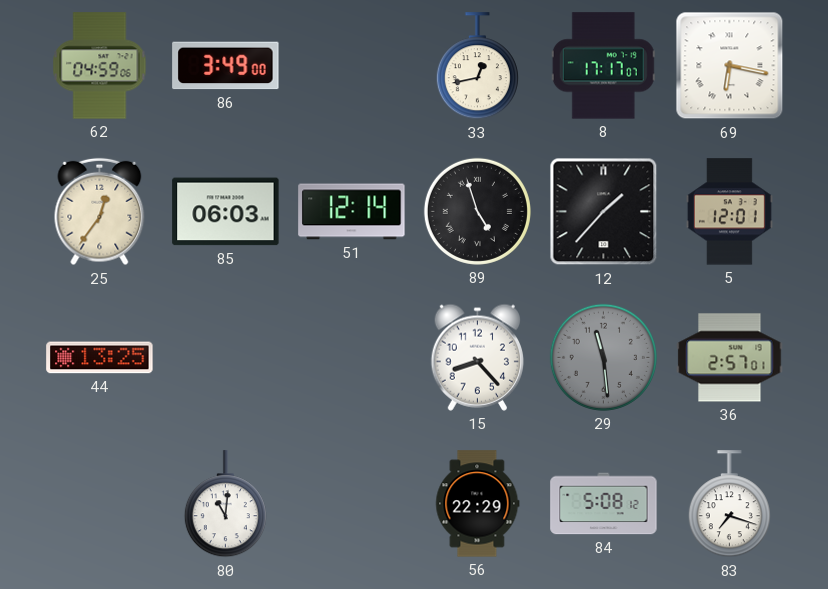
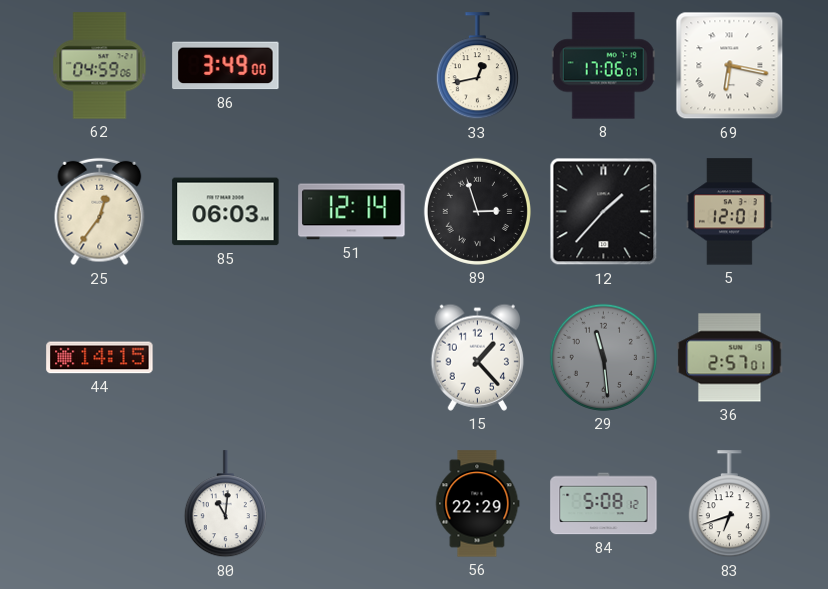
8: 17:17 -> 17:06
89: 4:57 -> 2:57
44: 13:25 -> 14:15
15: 8:23 -> 1:23
83: 7:18 -> 6:42
